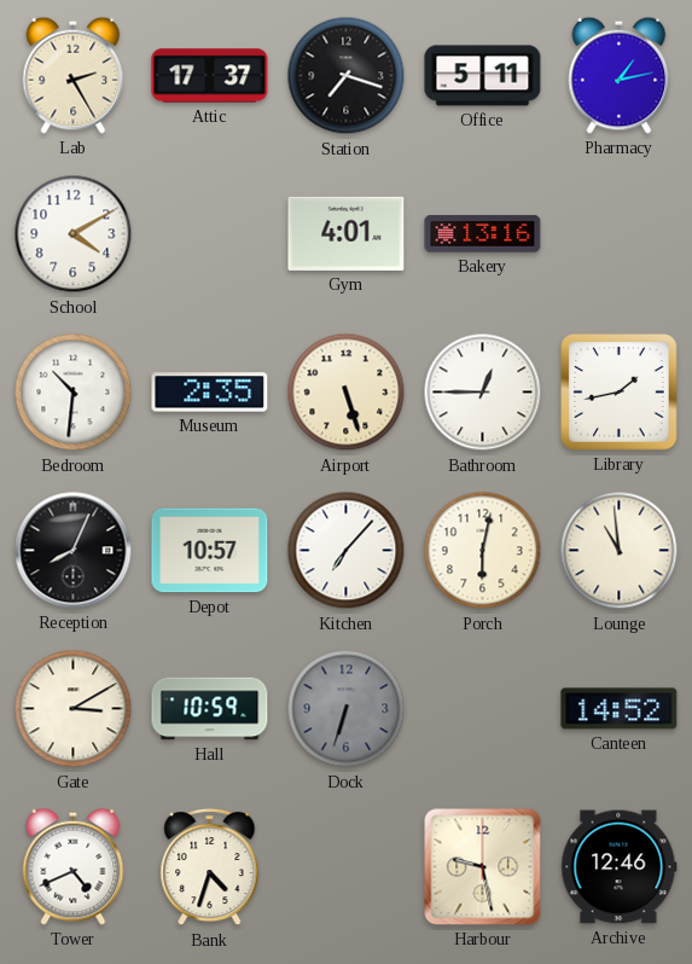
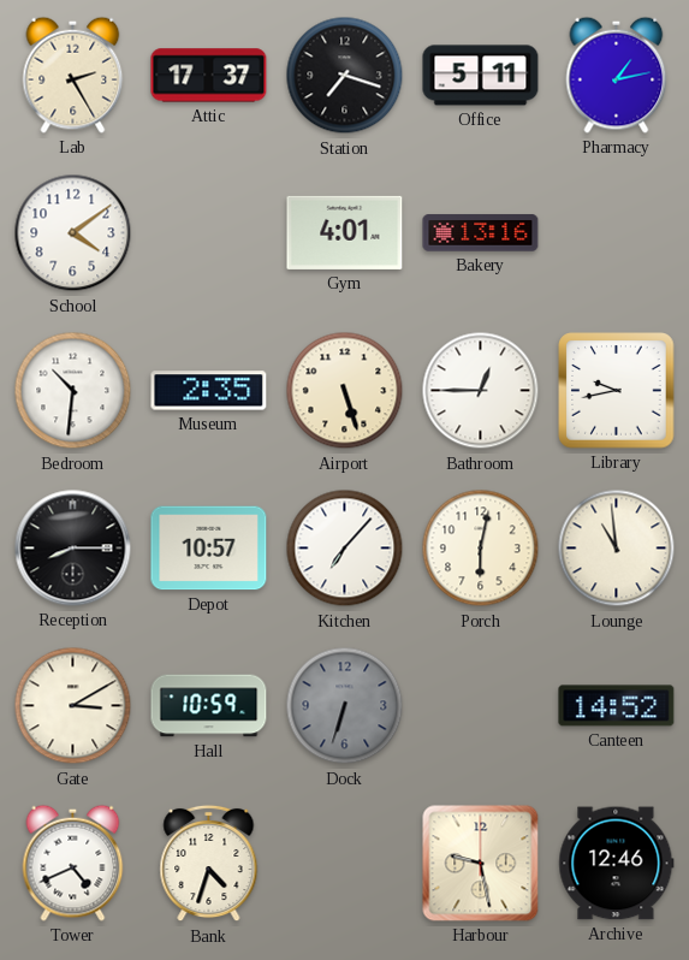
School: 4:10 -> 4:09
Library: 1:43 -> 9:43
Reception: 8:04 -> 8:15
